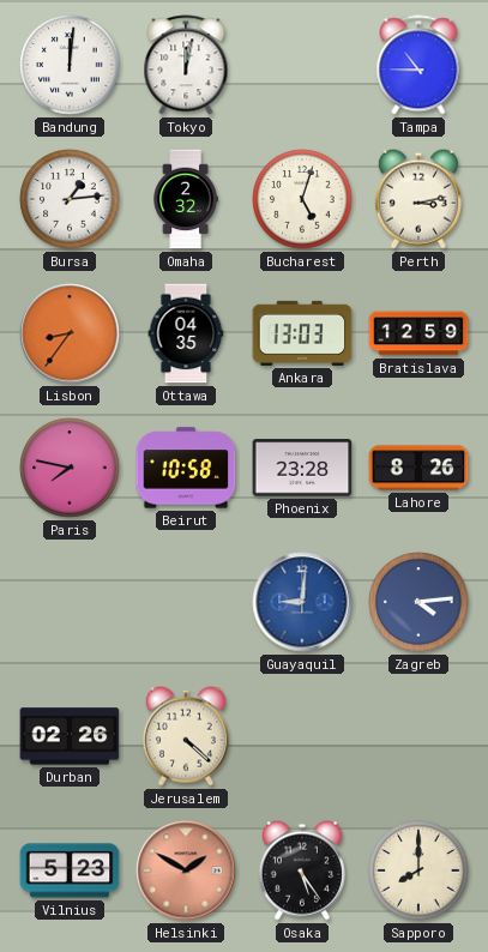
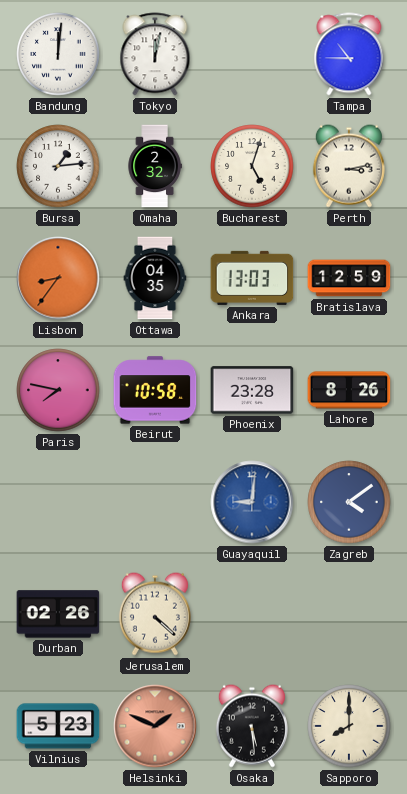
Zagreb: 4:14 -> 4:09
Helsinki: 1:50 -> 1:49
Osaka: 5:24 -> 5:29
